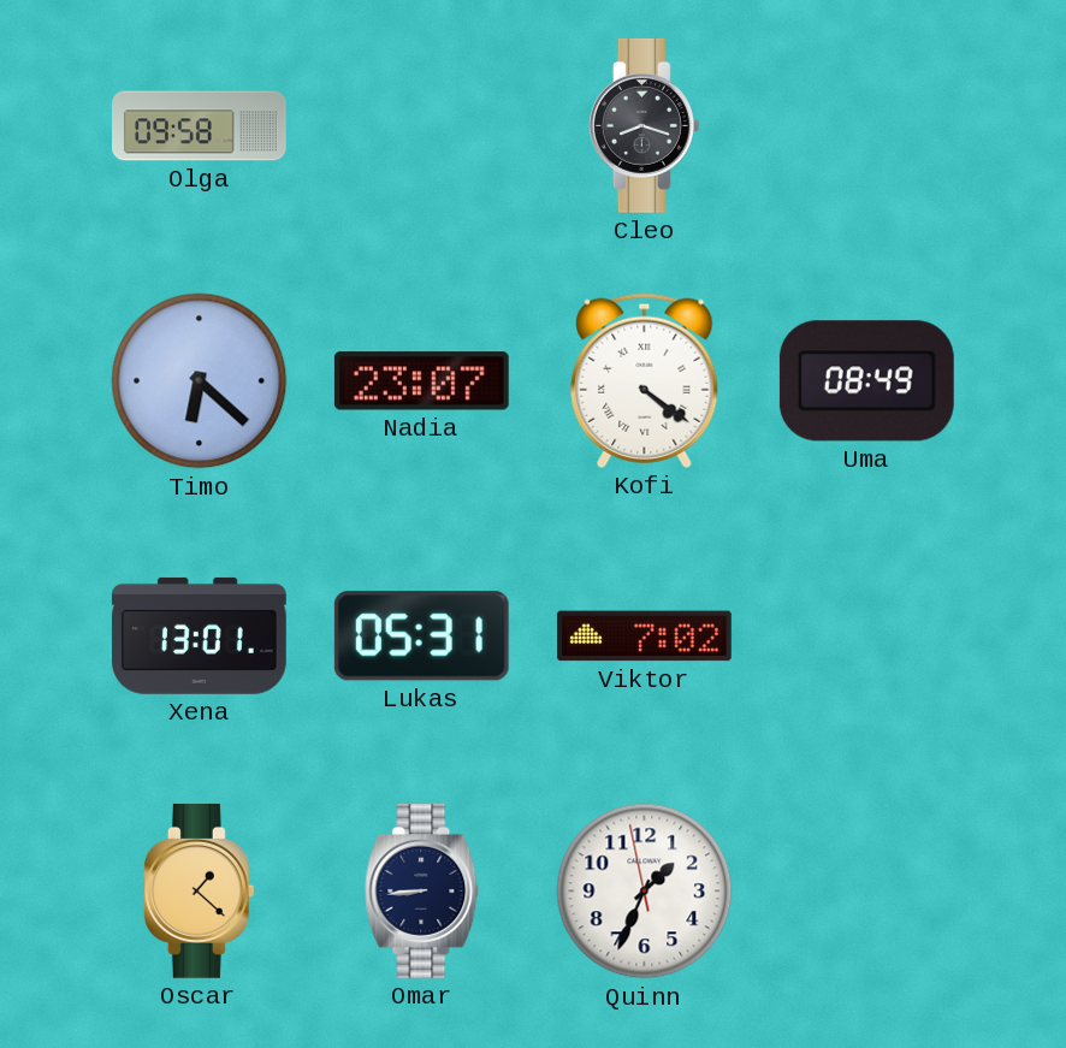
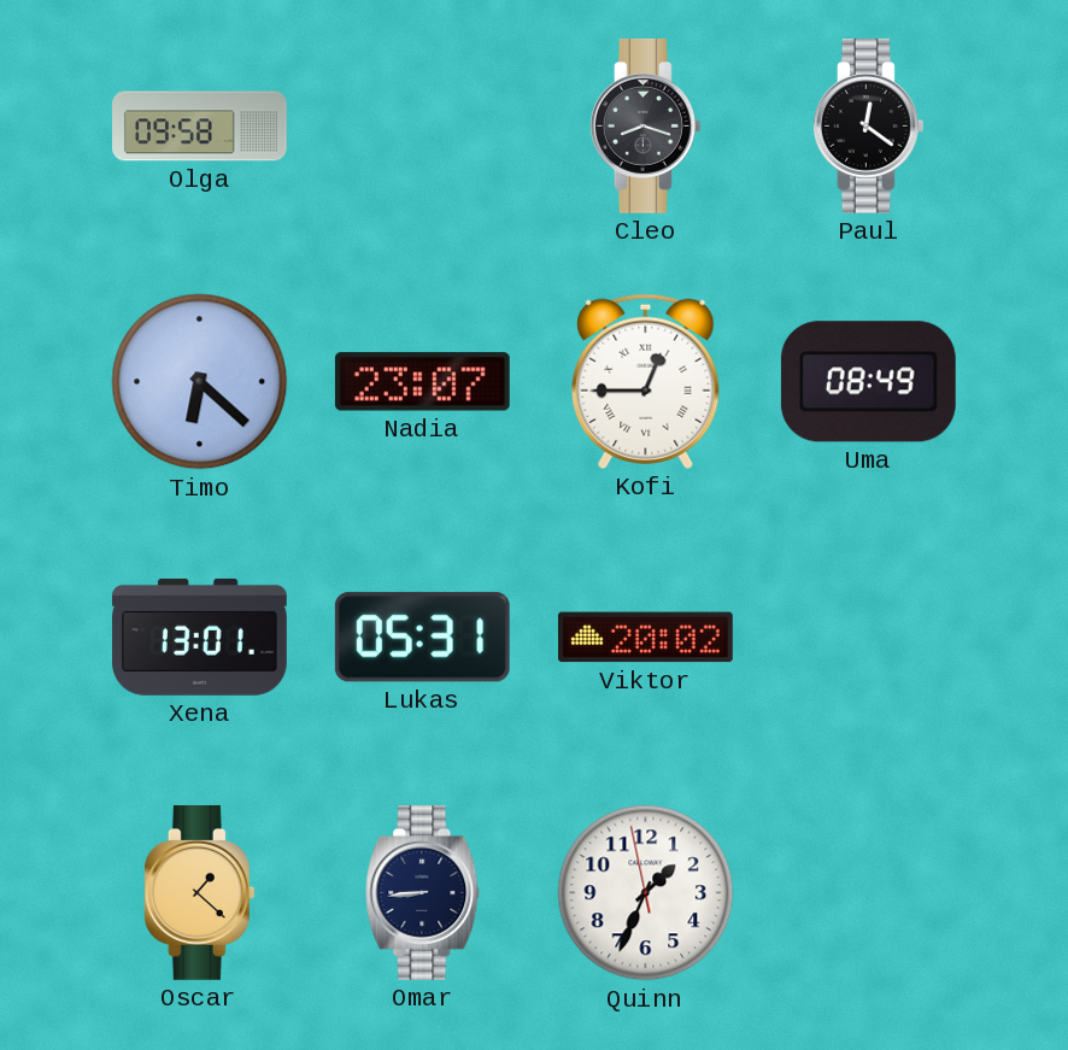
Paul: none -> 12:21
Kofi: 4:21 -> 12:45
Viktor: 7:02 -> 20:02
